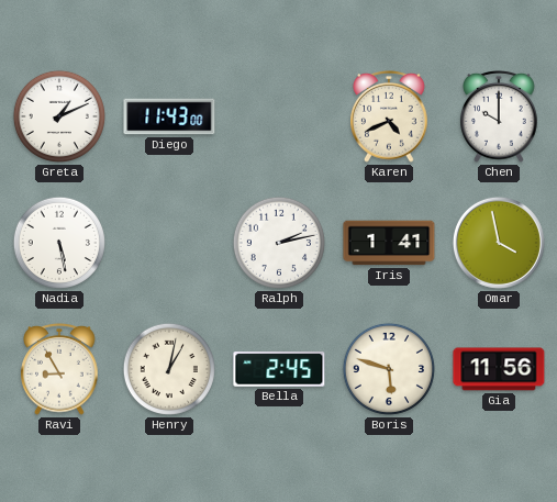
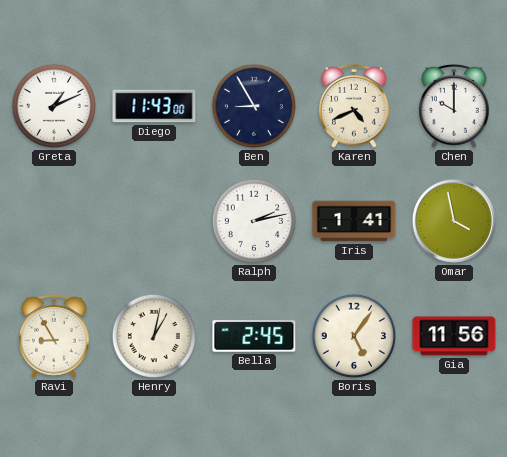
Ben: none -> 8:55
Nadia: 5:28 -> none
Boris: 5:48 -> 5:06
